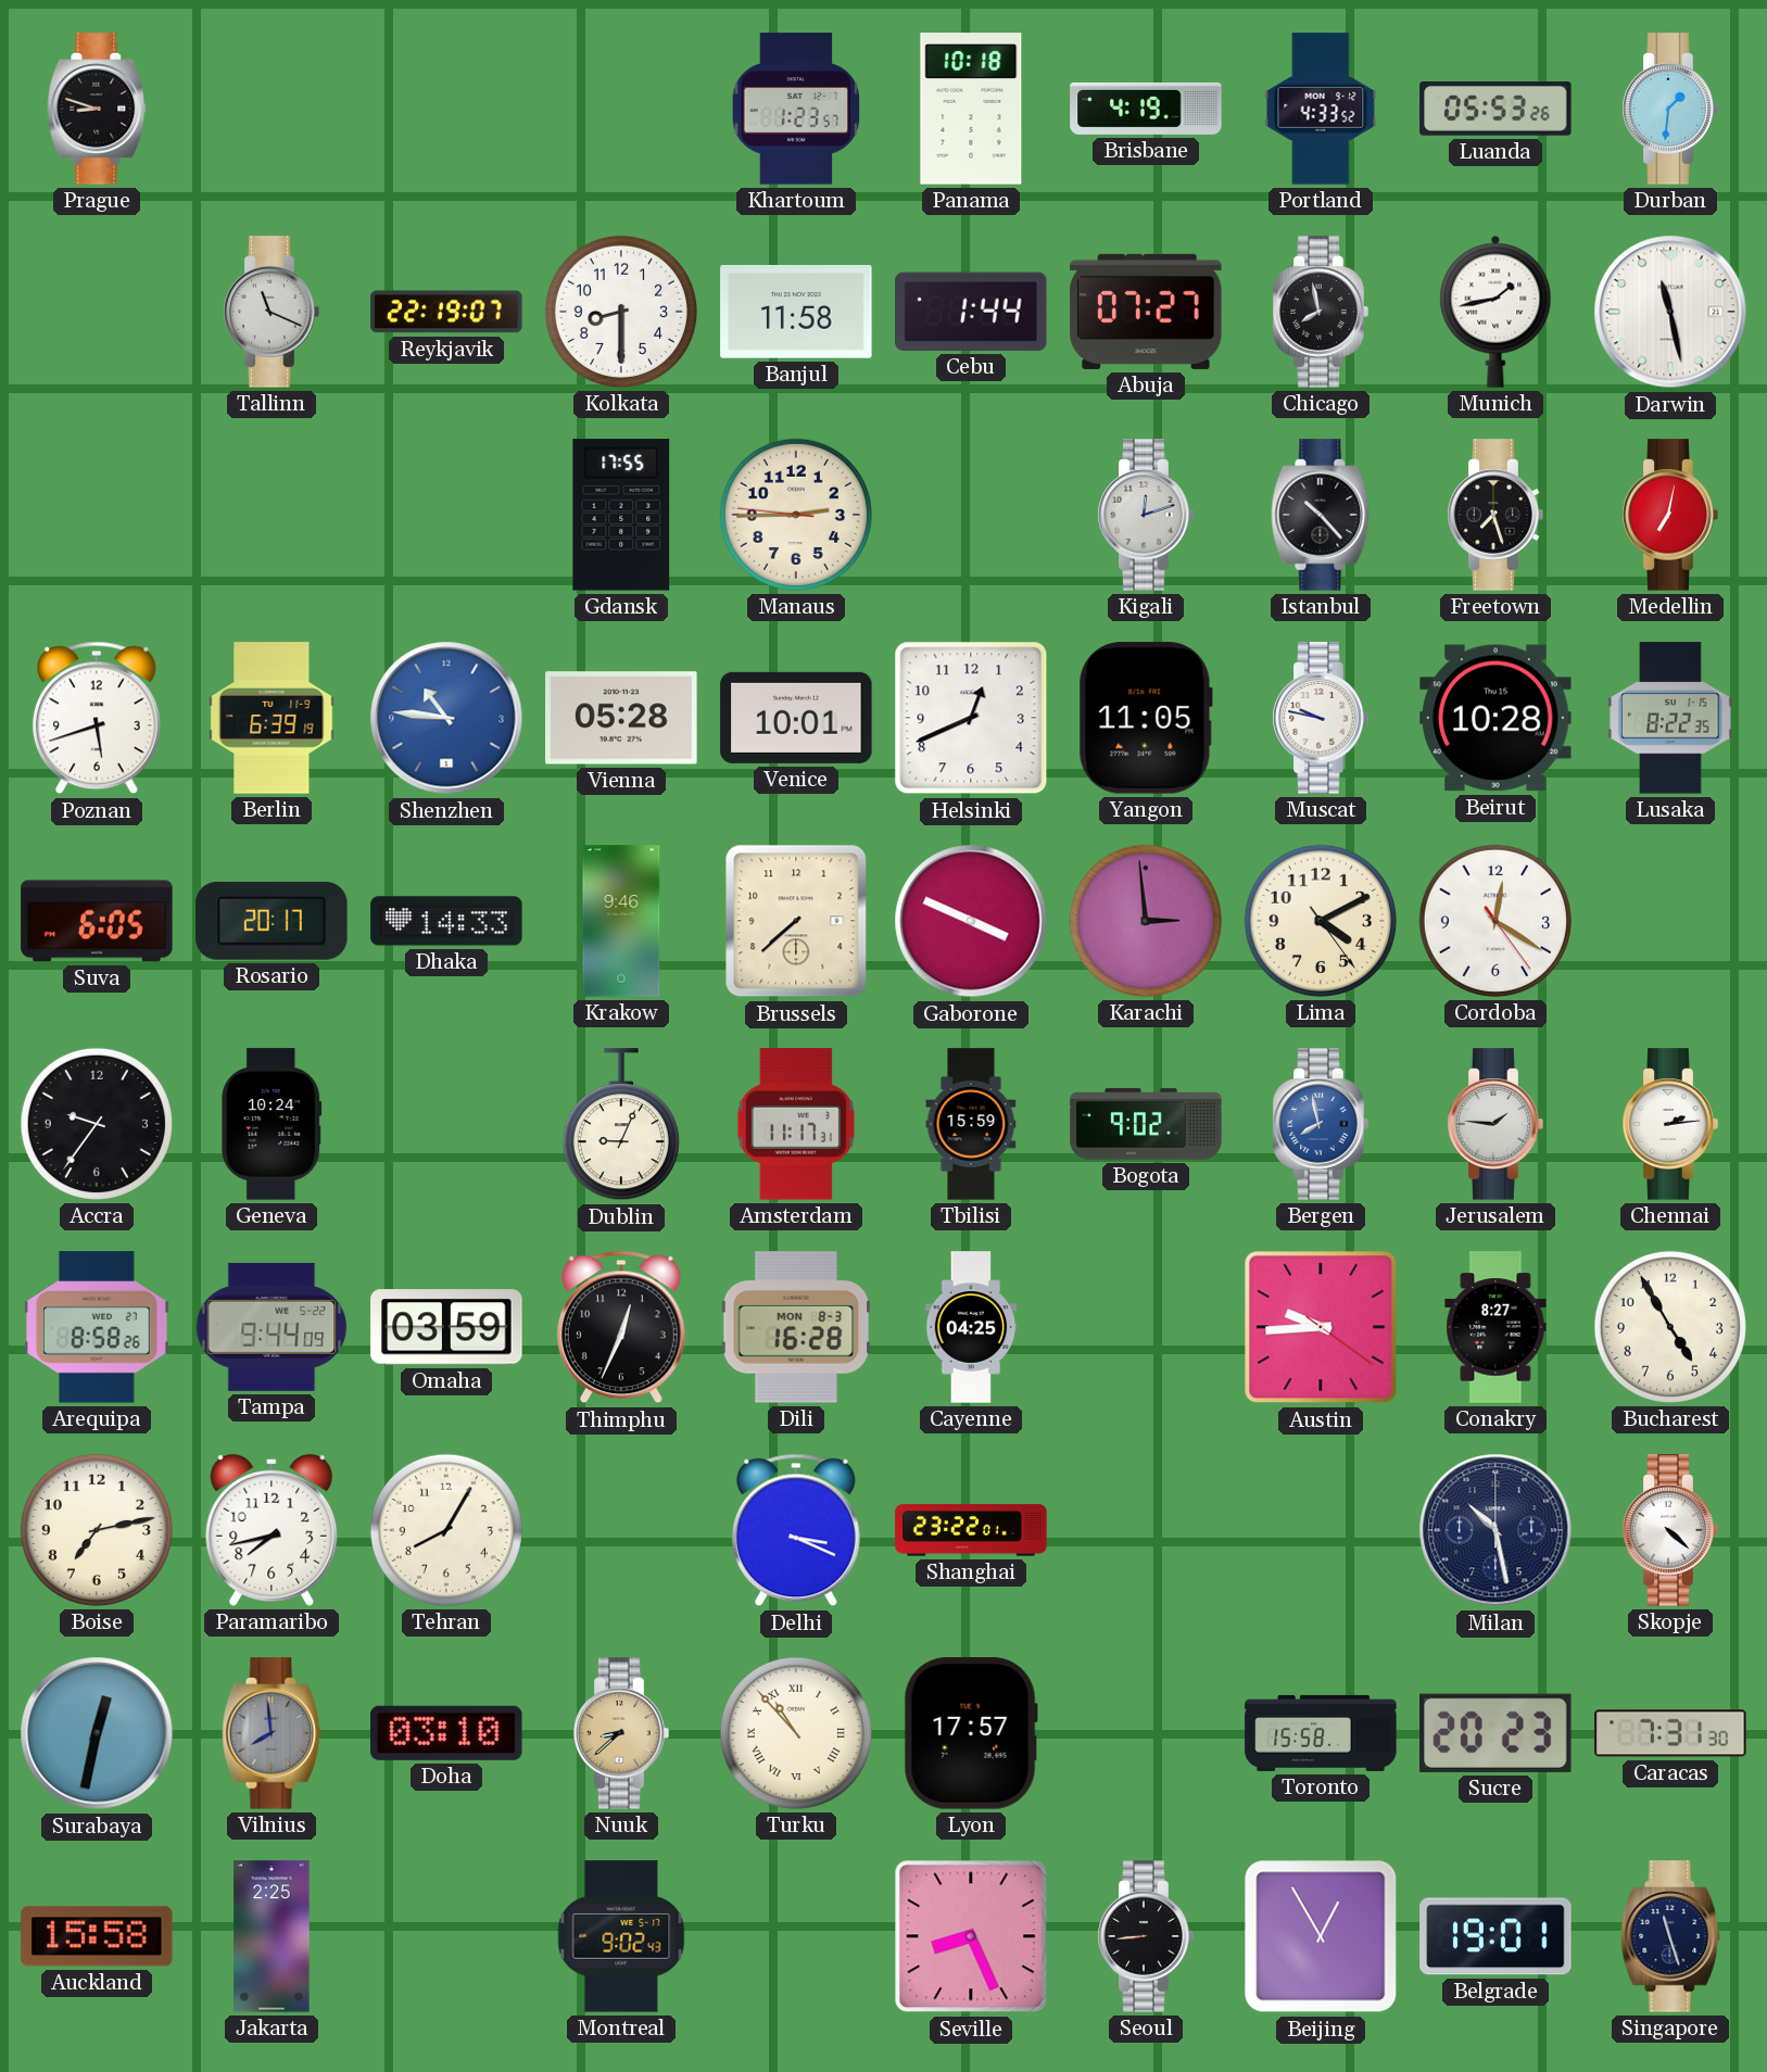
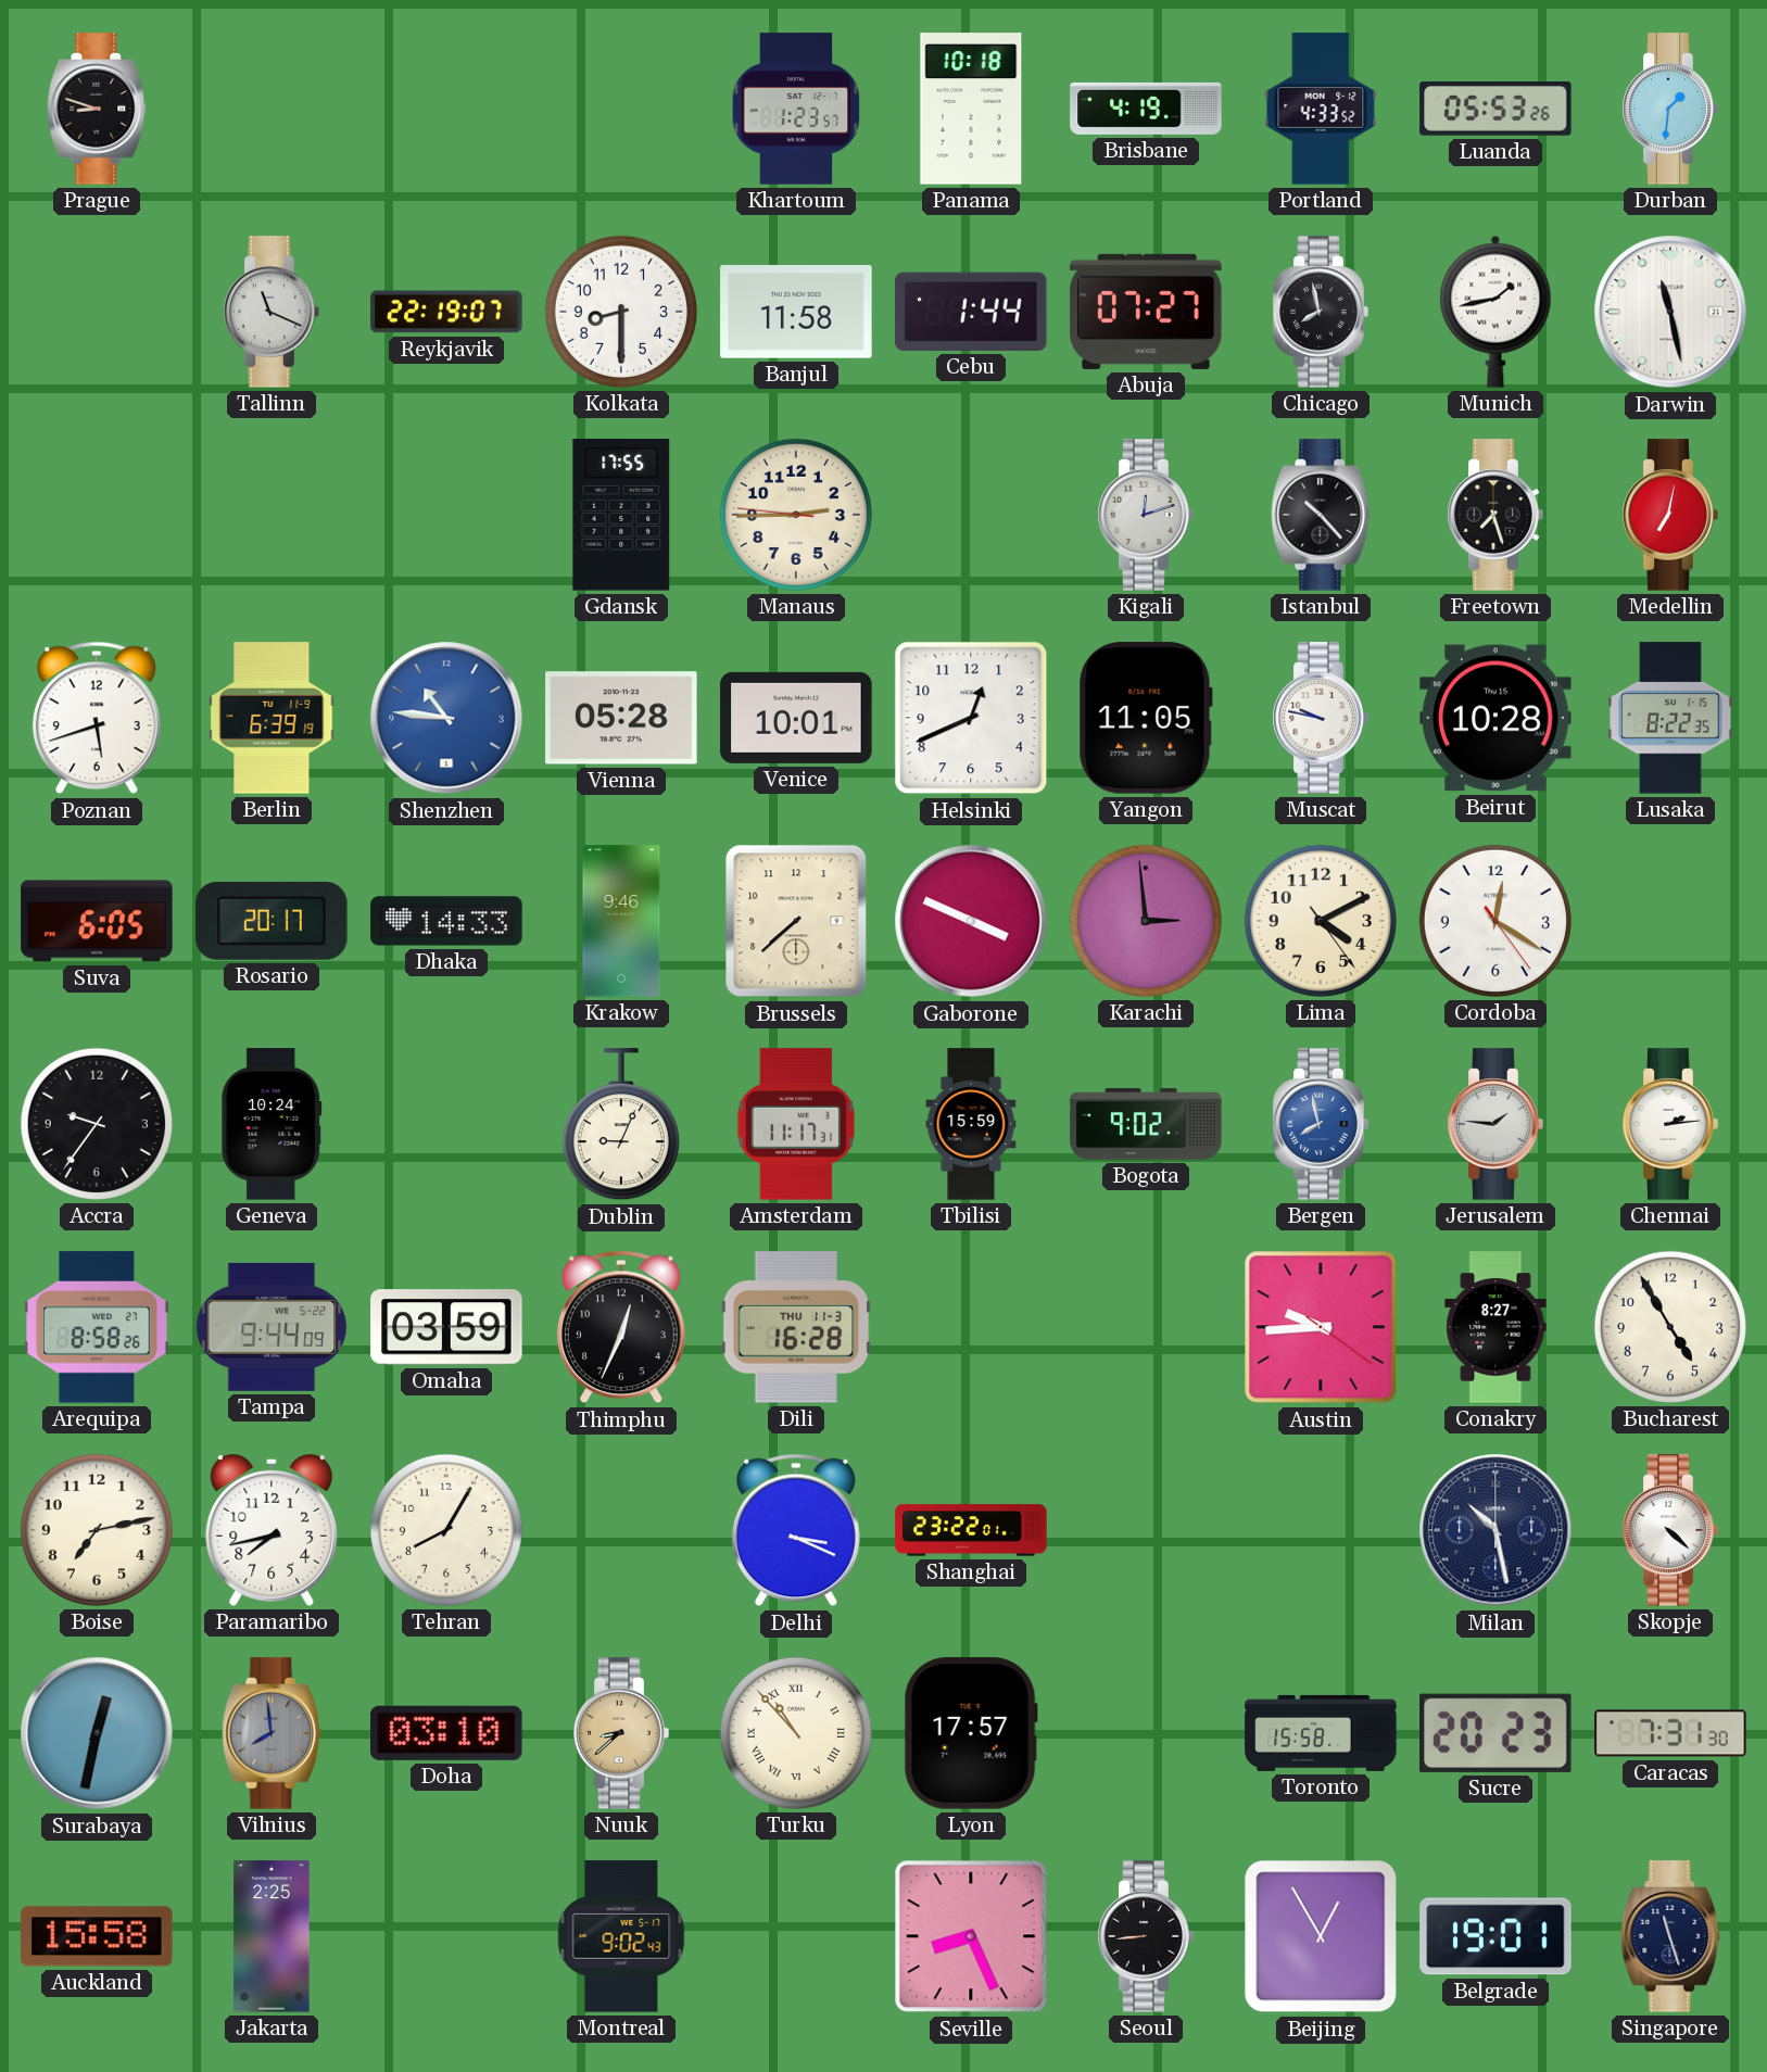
Dili date: MON 8-3 -> THU 11-3
Cayenne: 04:25 -> none
